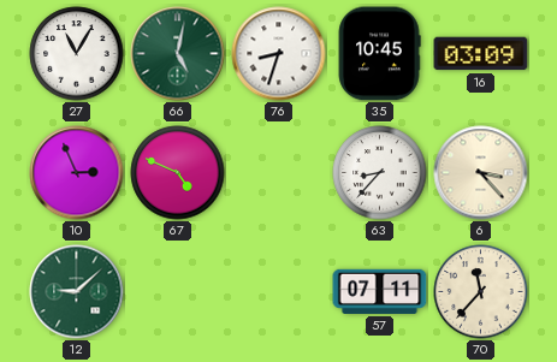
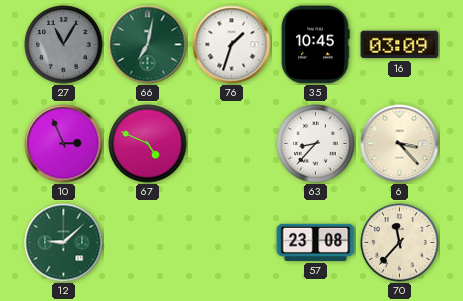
27 dial: white -> grey
66: 5:02 -> 7:02
76: 8:33 -> 1:33
57: 07:11 -> 23:08
